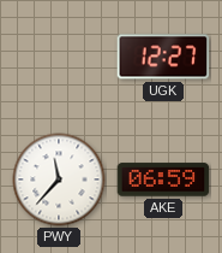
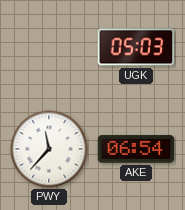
UGK: 12:27 -> 05:03
AKE: 06:59 -> 06:54
